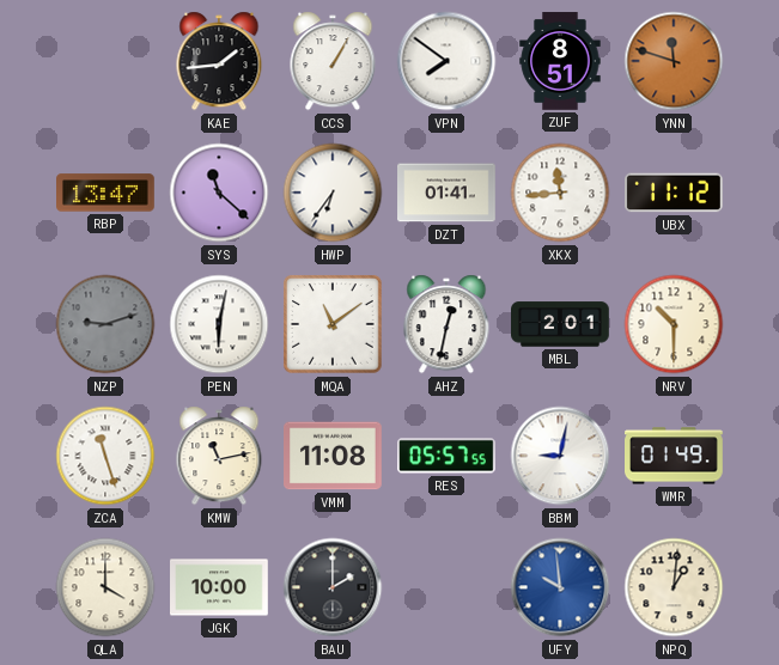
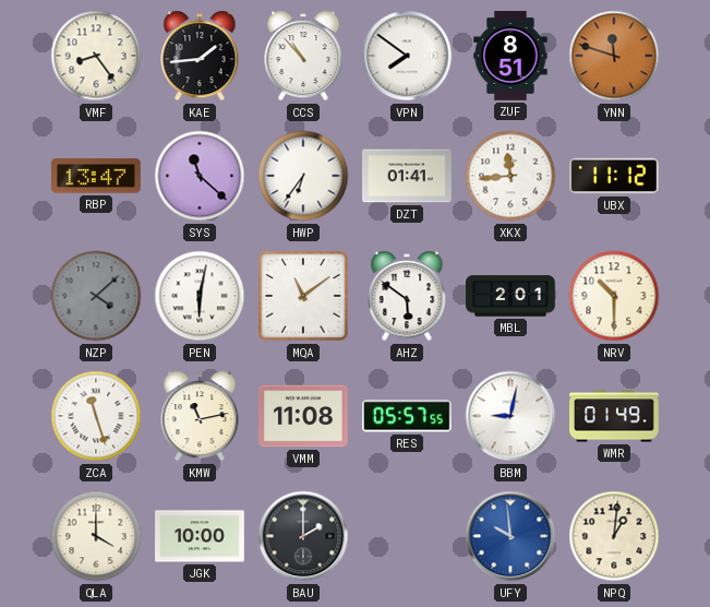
VMF: none -> 8:24
CCS: 1:05 -> 10:53
NZP: 9:12 -> 4:08
AHZ: 12:32 -> 5:51
